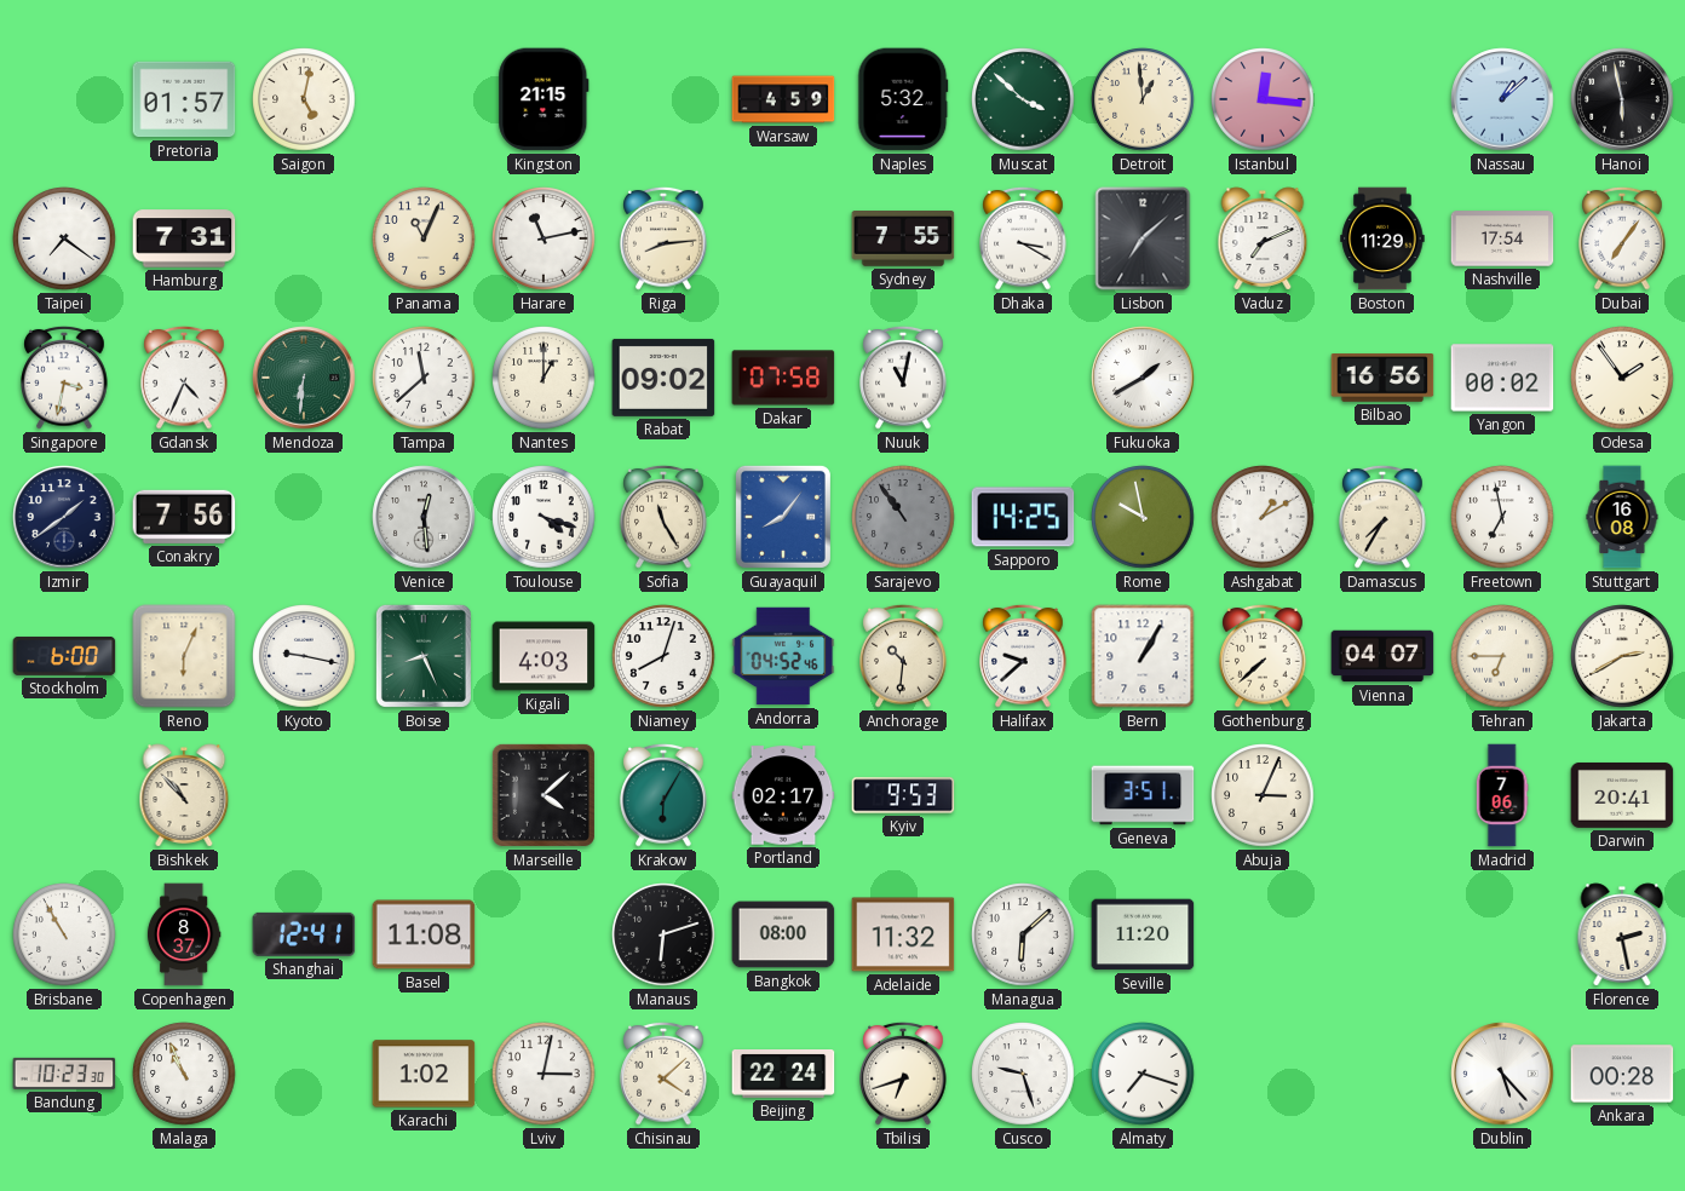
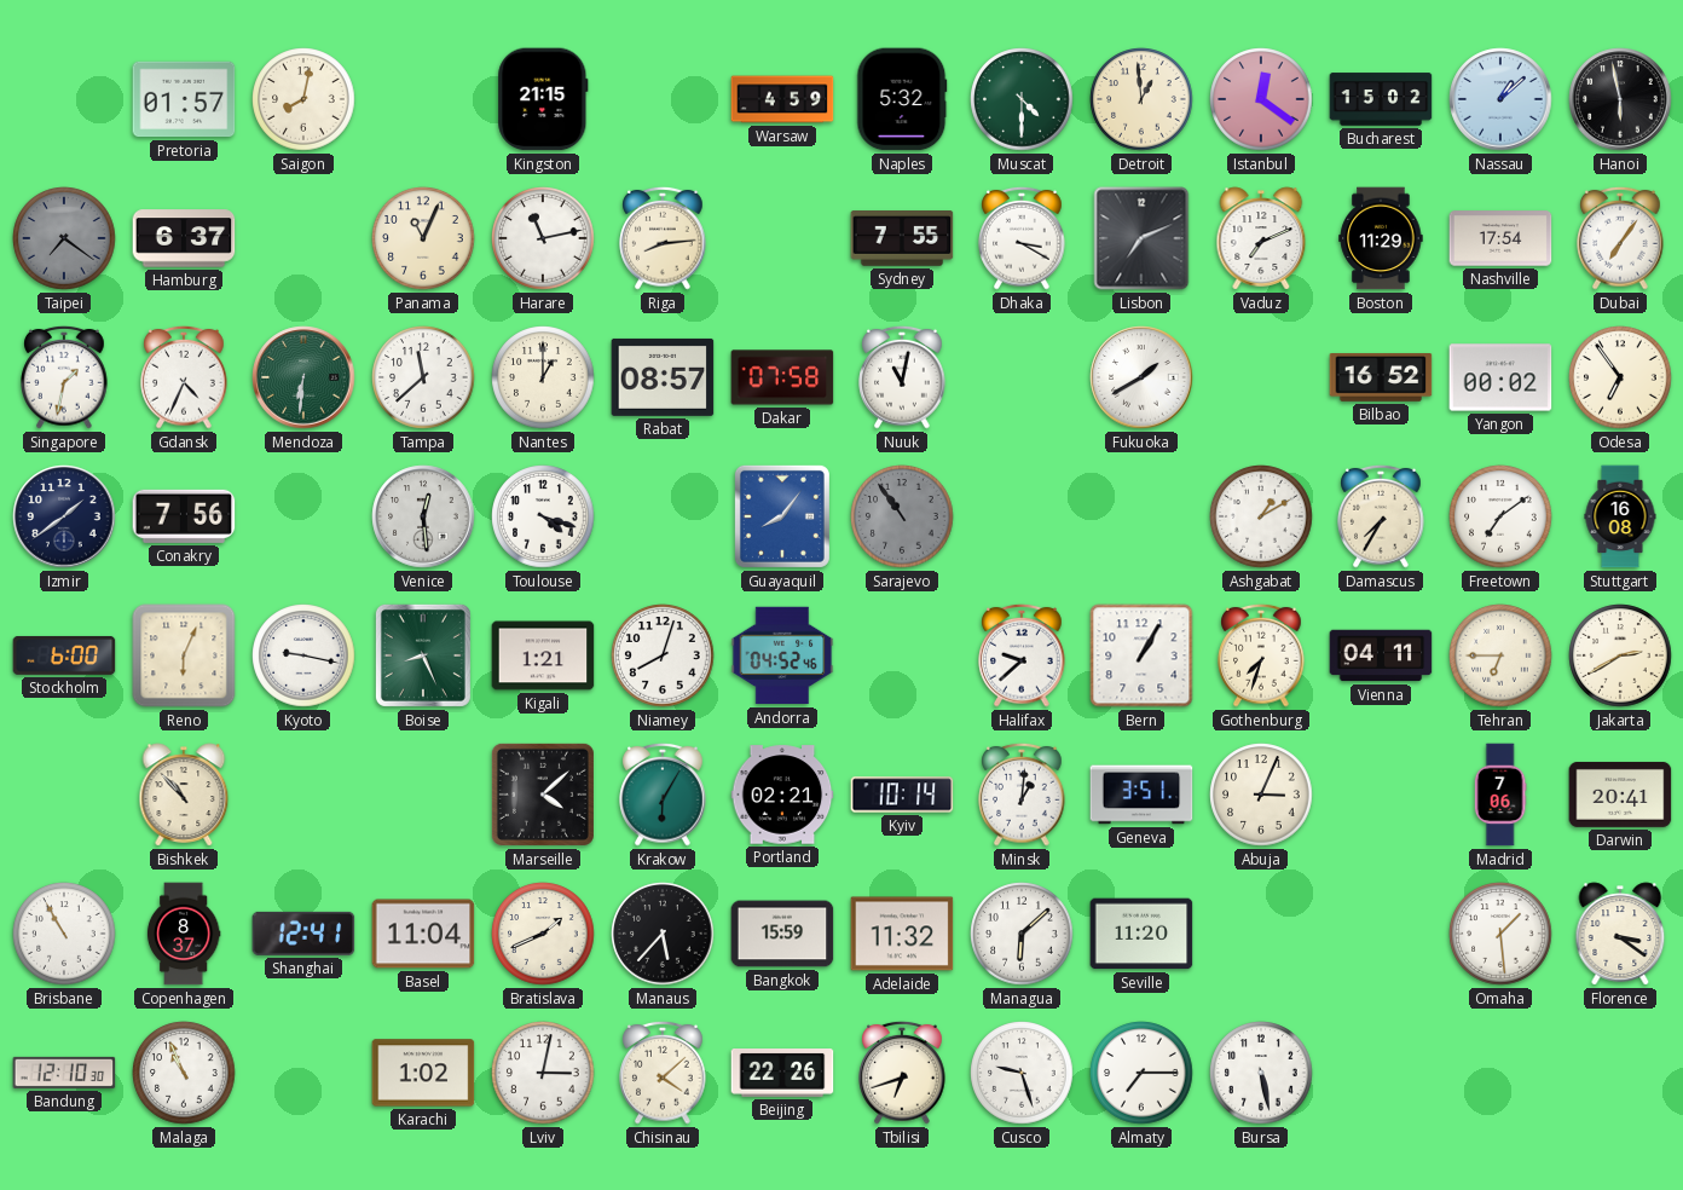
Saigon: 5:02 -> 8:02
Muscat: 3:52 -> 4:30
Istanbul: 12:16 -> 12:21
Bucharest: none -> 15:02
Taipei dial: white -> grey
Hamburg: 7:31 -> 6:37
Lisbon: 7:08 -> 7:11
Singapore: 3:32 -> 1:32
Rabat: 09:02 -> 08:57
Bilbao: 16:56 -> 16:52
Odesa: 1:54 -> 6:54
Sofia: 11:25 -> none
Sapporo: 14:25 -> none
Rome: 9:58 -> none
Freetown: 6:58 -> 7:09
Kigali: 4:03 -> 1:21
Anchorage: 10:31 -> none
Gothenburg: 7:38 -> 7:33
Vienna: 04:07 -> 04:11
Portland: 02:17 -> 02:21
Kyiv: 9:53 -> 10:14
Minsk: none -> 1:01
Basel: 11:08 -> 11:04
Bratislava: none -> 1:41
Manaus: 6:12 -> 5:37
Bangkok: 08:00 -> 15:59
Omaha: none -> 1:29
Florence: 2:28 -> 3:21
Bandung: 10:23 -> 12:10
Beijing: 22:24 -> 22:26
Almaty: 7:18 -> 7:15
Bursa: none -> 5:28
Dublin: 5:23 -> none
Ankara: 00:28 -> none
